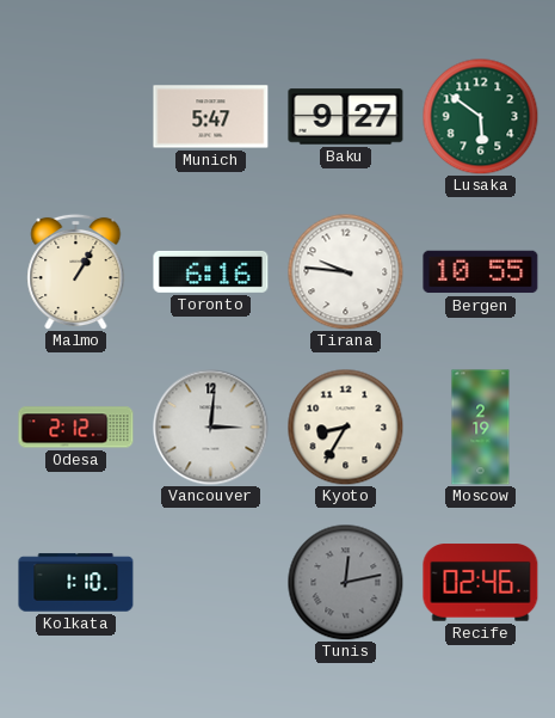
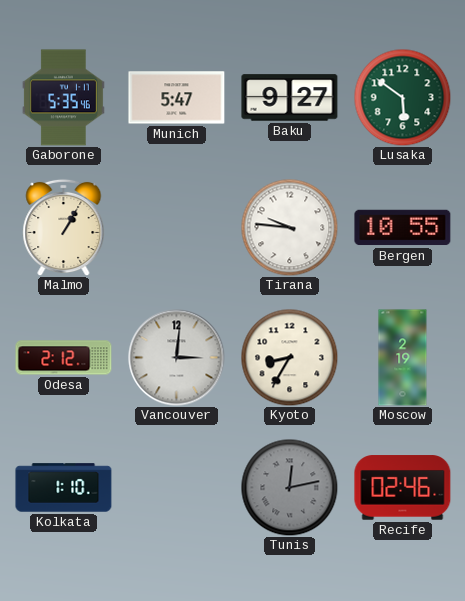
Gaborone: none -> 5:35
Toronto: 6:16 -> none
